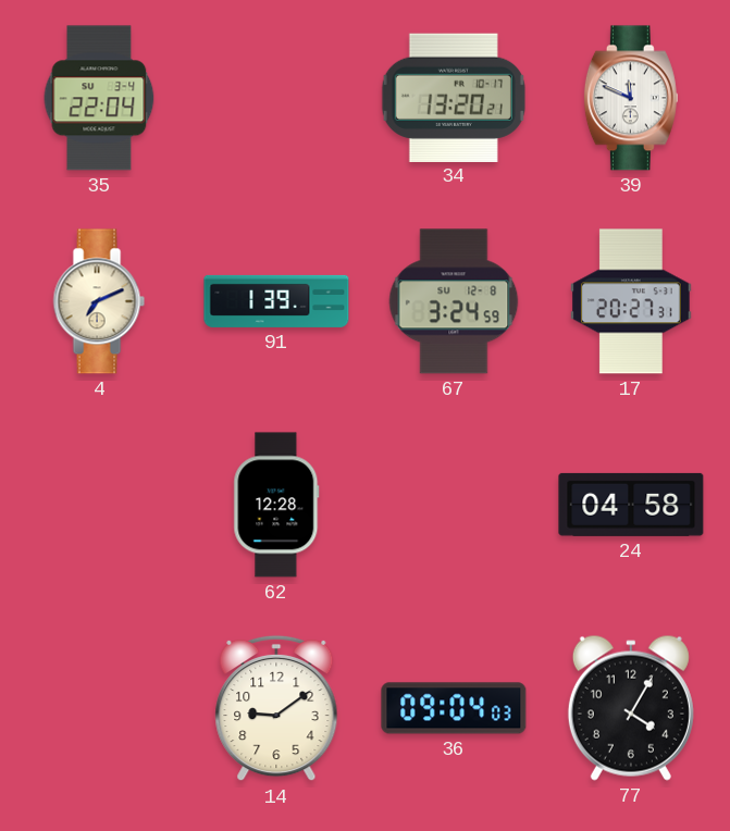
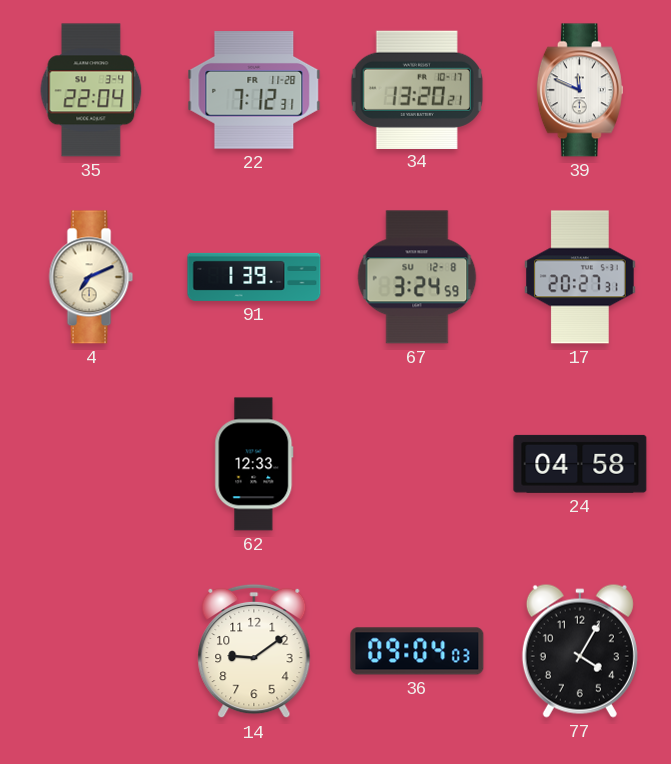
22: none -> 7:12
62: 12:28 -> 12:33
